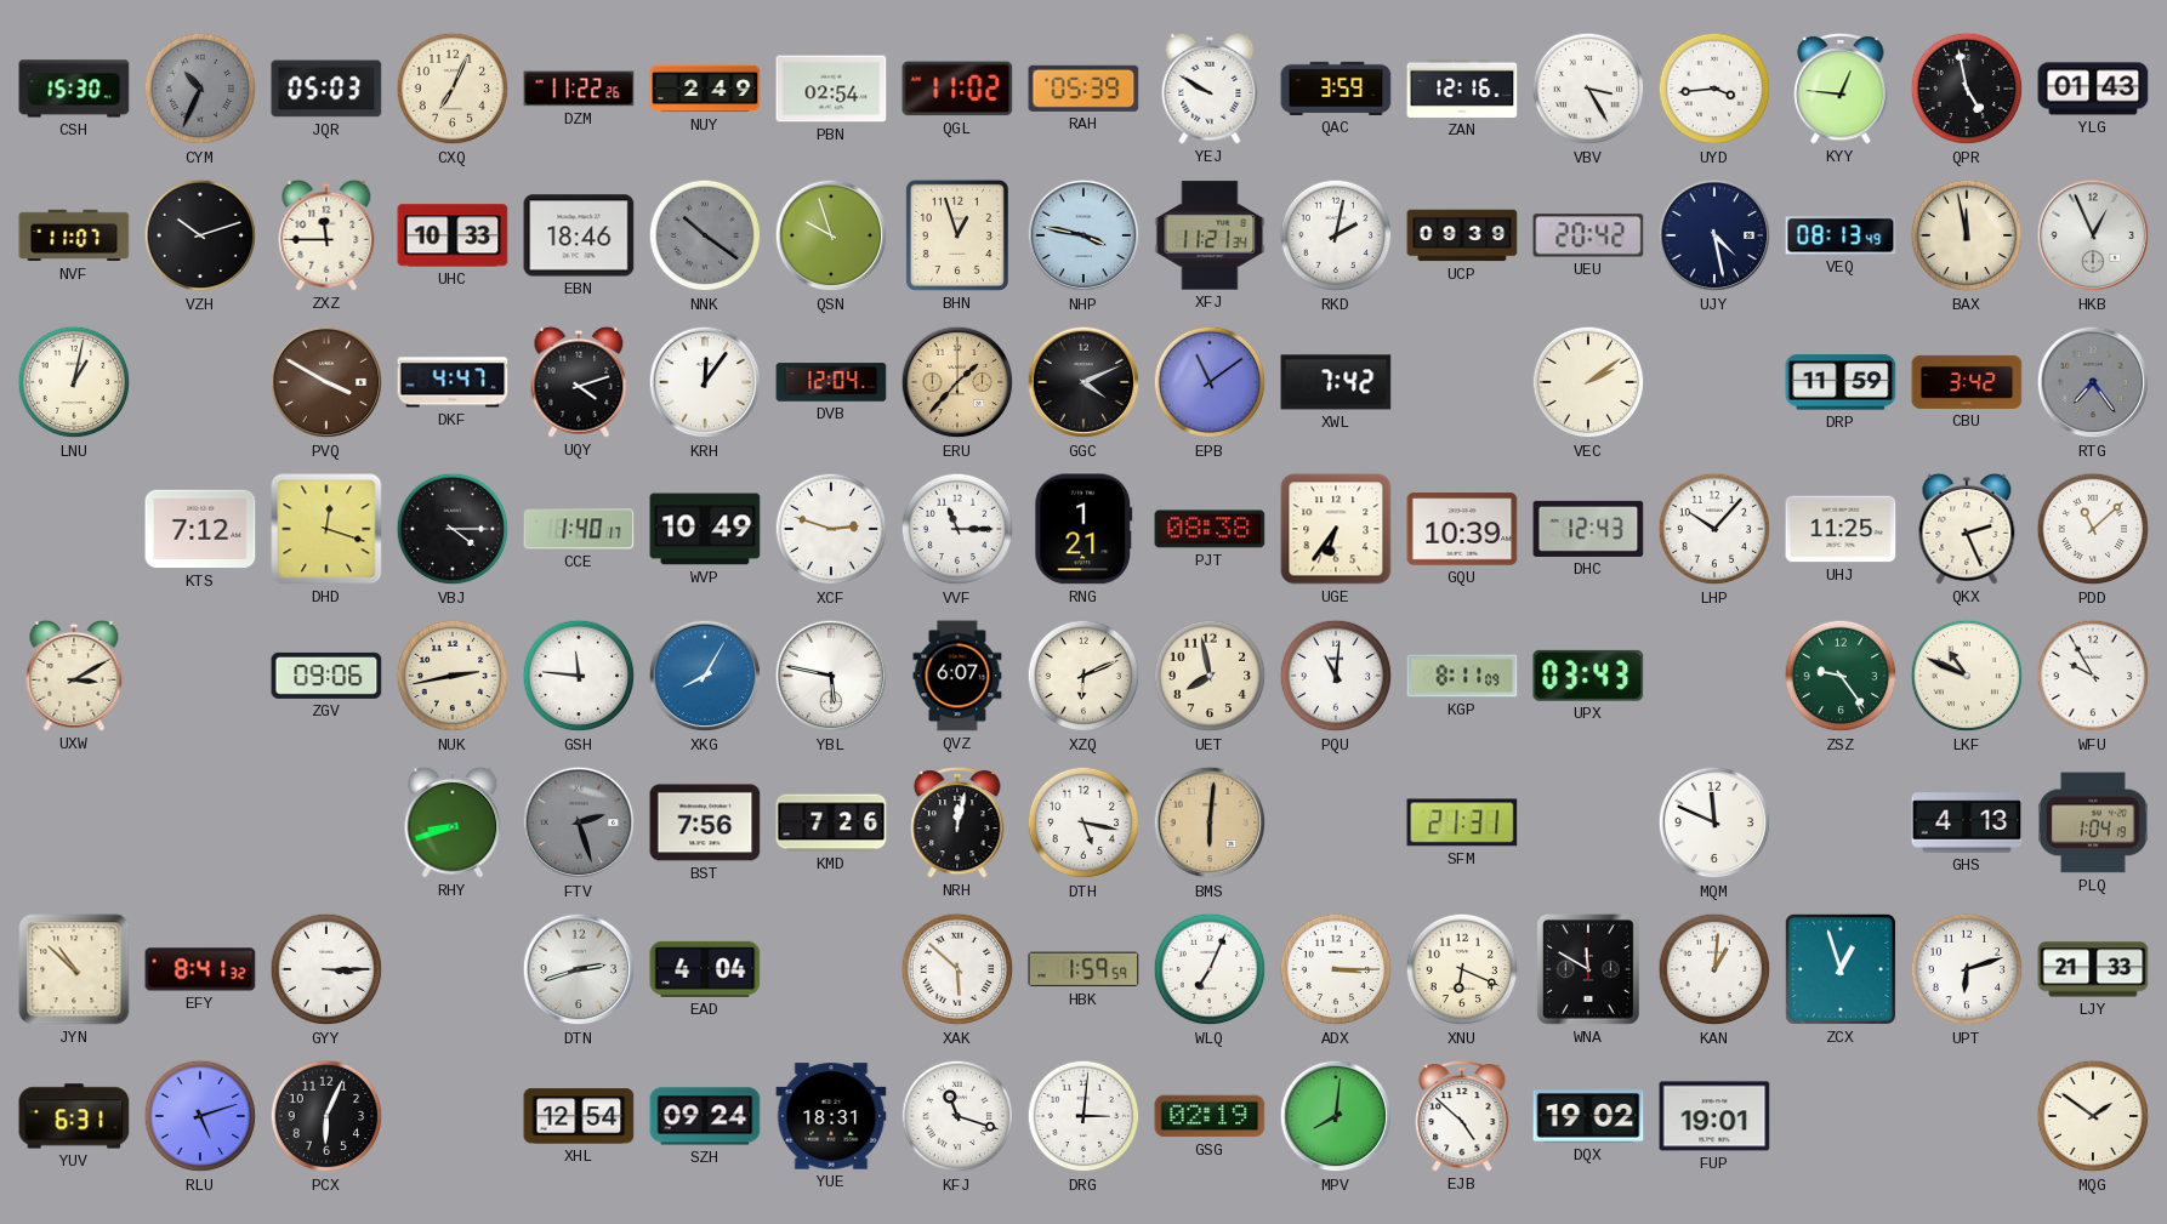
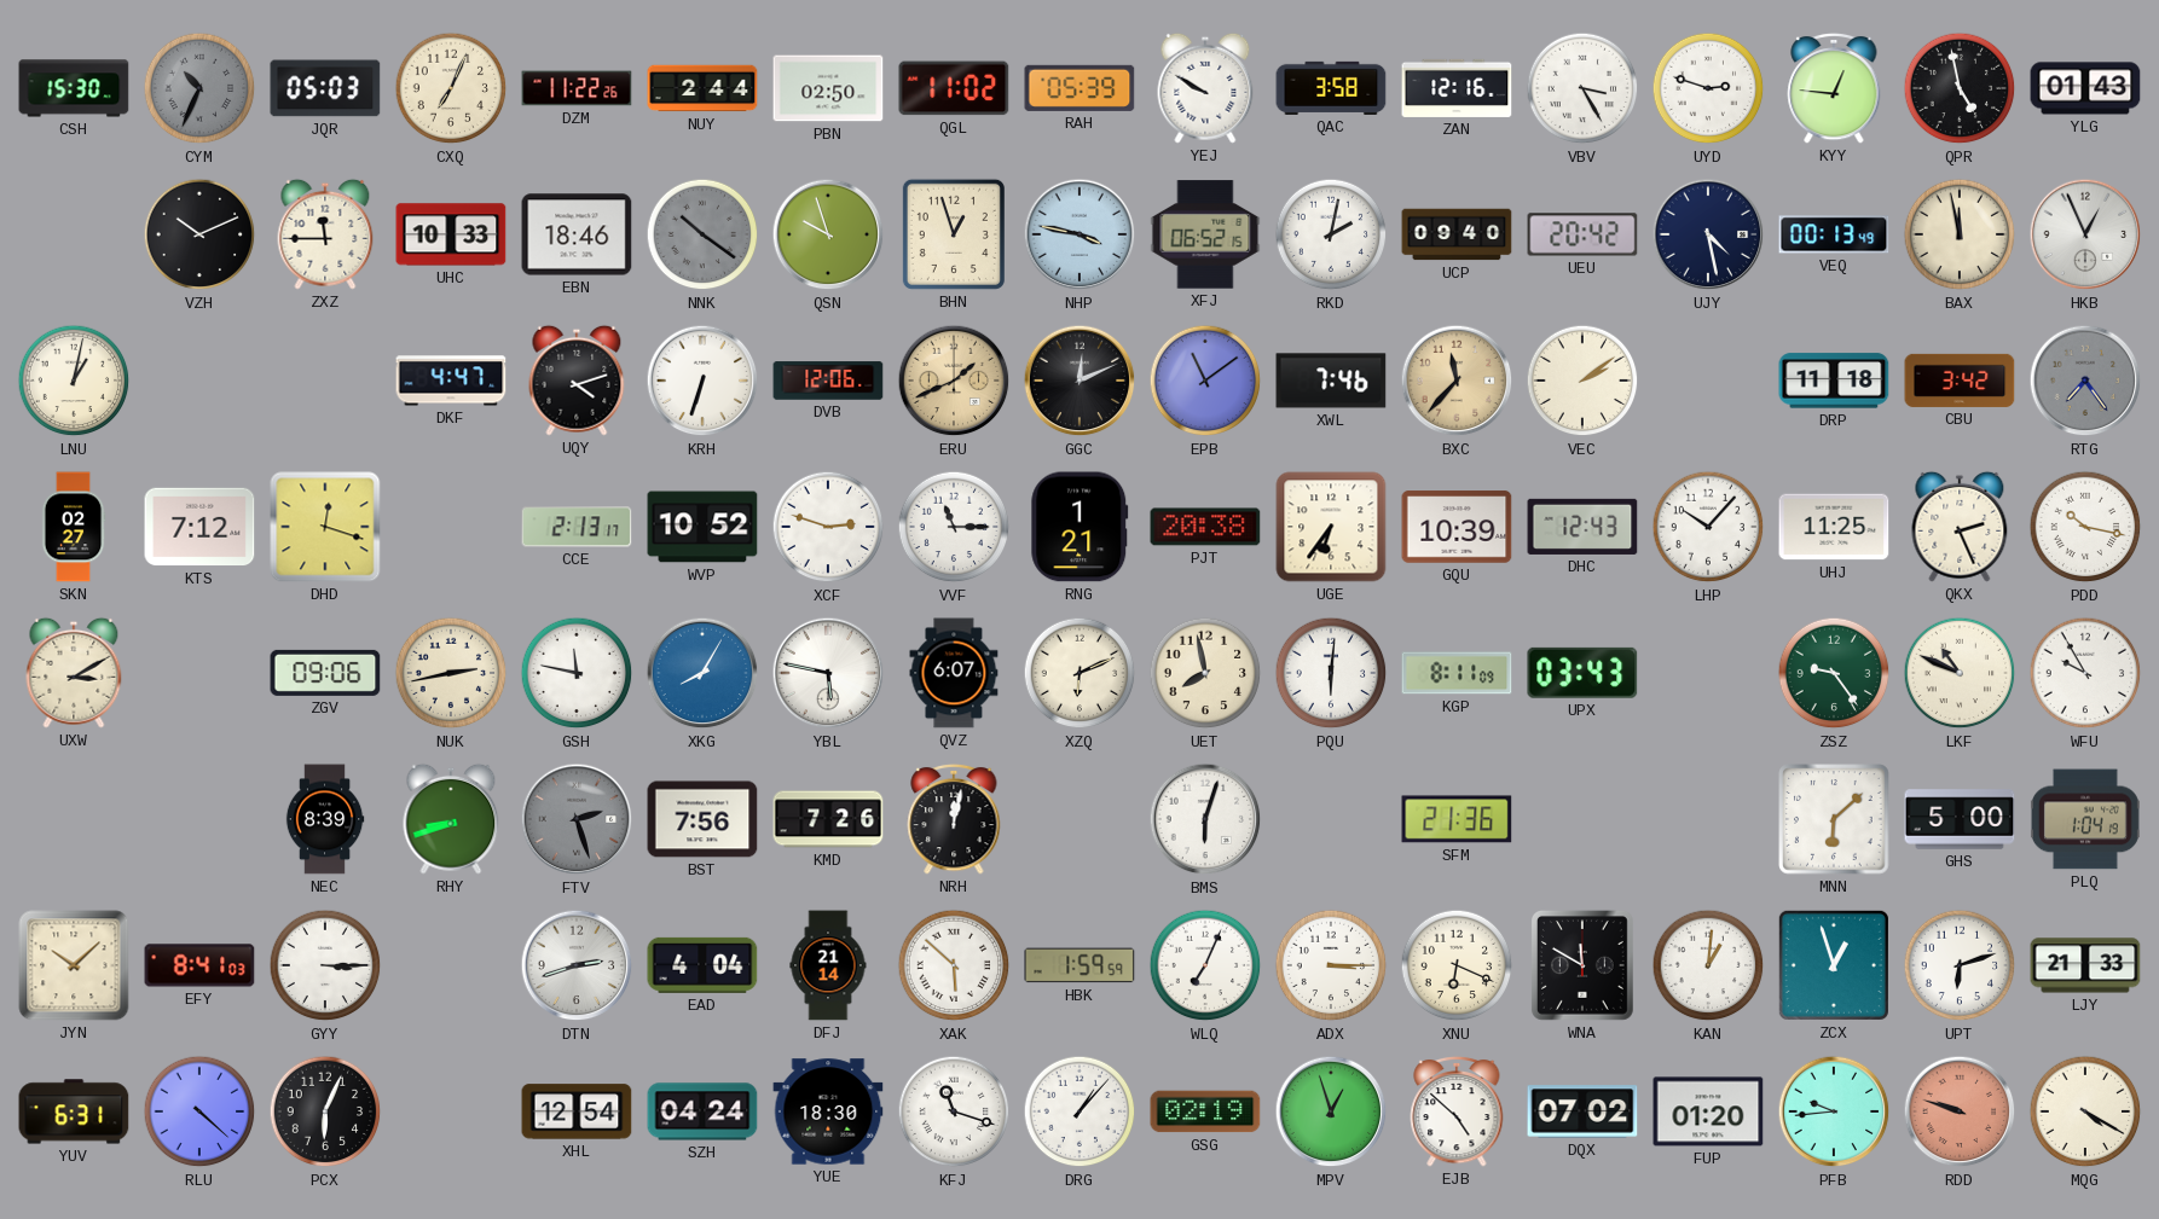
NUY: 2:49 -> 2:44
PBN: 02:54 -> 02:50
QAC: 3:59 -> 3:58
UYD: 3:44 -> 2:48
NVF: 11:07 -> none
VZH: 10:12 -> 10:11
XFJ: 11:21 -> 06:52
UCP: 09:39 -> 09:40
VEQ: 08:13 -> 00:13
PVQ: 3:50 -> none
KRH: 12:06 -> 6:33
DVB: 12:04 -> 12:06
ERU: 1:37 -> 1:41
GGC: 4:11 -> 12:11
XWL: 7:42 -> 7:46
BXC: none -> 11:37
DRP: 11:59 -> 11:18
SKN: none -> 02:27
VBJ: 4:15 -> none
CCE: 1:40 -> 2:13
WVP: 10:49 -> 10:52
PJT: 08:38 -> 20:38
PDD: 11:08 -> 10:17
GSH: 11:46 -> 11:47
PQU: 11:01 -> 6:01
NEC: none -> 8:39
DTH: 5:17 -> none
BMS: 6:01 -> 6:03
BMS dial: champagne -> white
SFM: 21:31 -> 21:36
MQM: 11:49 -> none
MNN: none -> 6:08
GHS: 4:13 -> 5:00
JYN: 10:52 -> 10:08
EFY: 8:41:32 -> 8:41:03
DFJ: none -> 21:14
RLU: 5:12 -> 4:22
SZH: 09:24 -> 04:24
YUE: 18:31 -> 18:30
DRG: 3:01 -> 1:07
MPV: 8:01 -> 12:57
DQX: 19:02 -> 07:02
FUP: 19:01 -> 01:20
PFB: none -> 9:44
RDD: none -> 9:48
MQG: 1:51 -> 4:20
